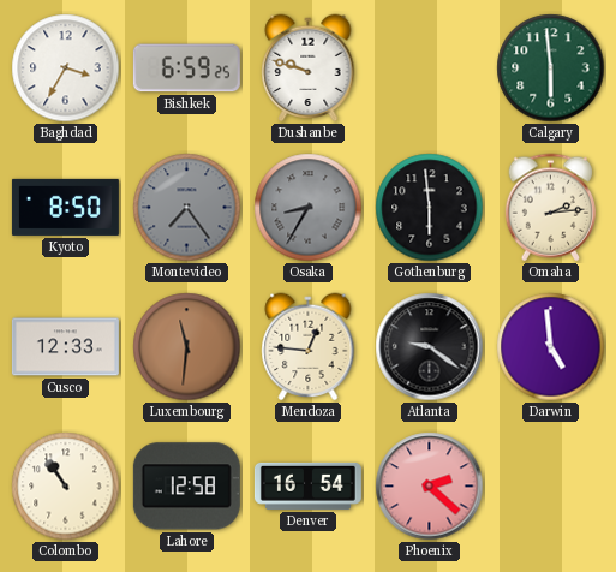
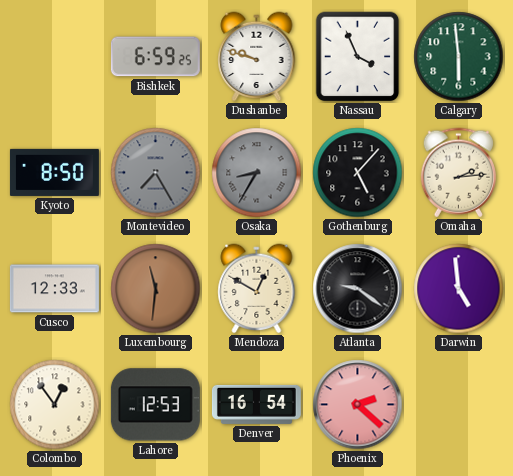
Baghdad: 3:35 -> none
Nassau: none -> 3:56
Montevideo: 7:24 -> 7:25
Gothenburg: 5:59 -> 5:07
Mendoza: 12:46 -> 12:50
Colombo: 10:54 -> 12:54
Lahore: 12:58 -> 12:53
